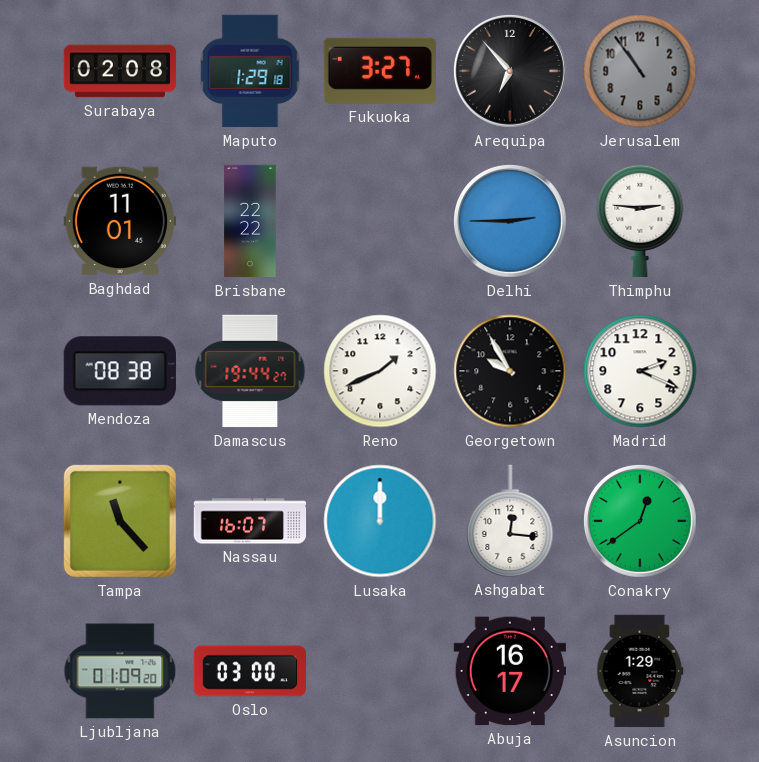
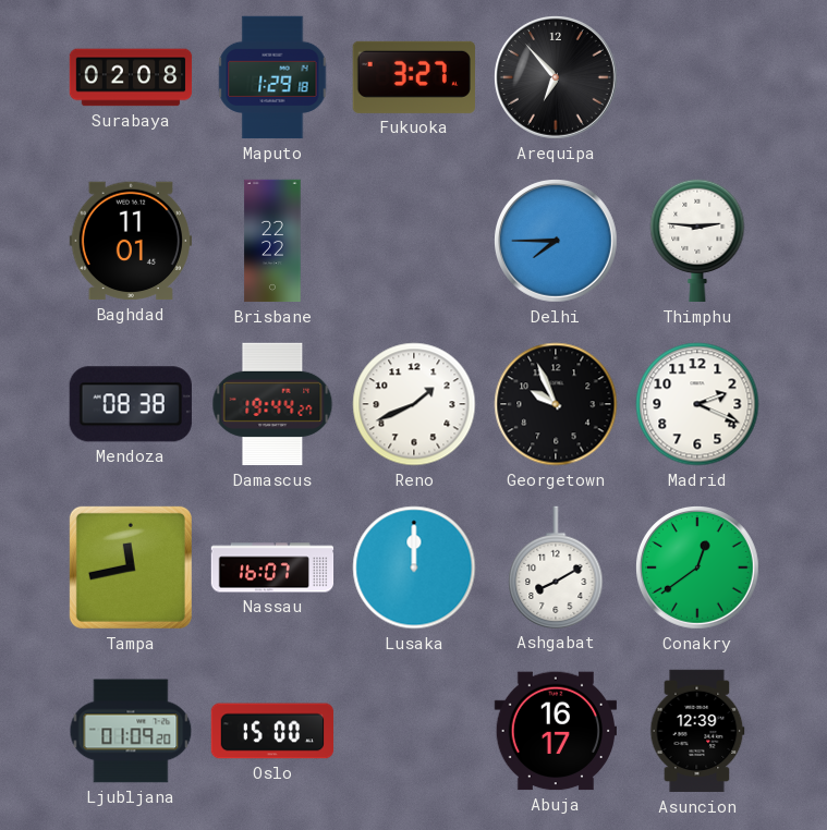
Jerusalem: 10:54 -> none
Delhi: 2:45 -> 7:45
Georgetown: 9:55 -> 9:56
Tampa: 11:23 -> 11:43
Ashgabat: 12:16 -> 8:10
Oslo: 03:00 -> 15:00
Asuncion: 1:29 -> 12:39
